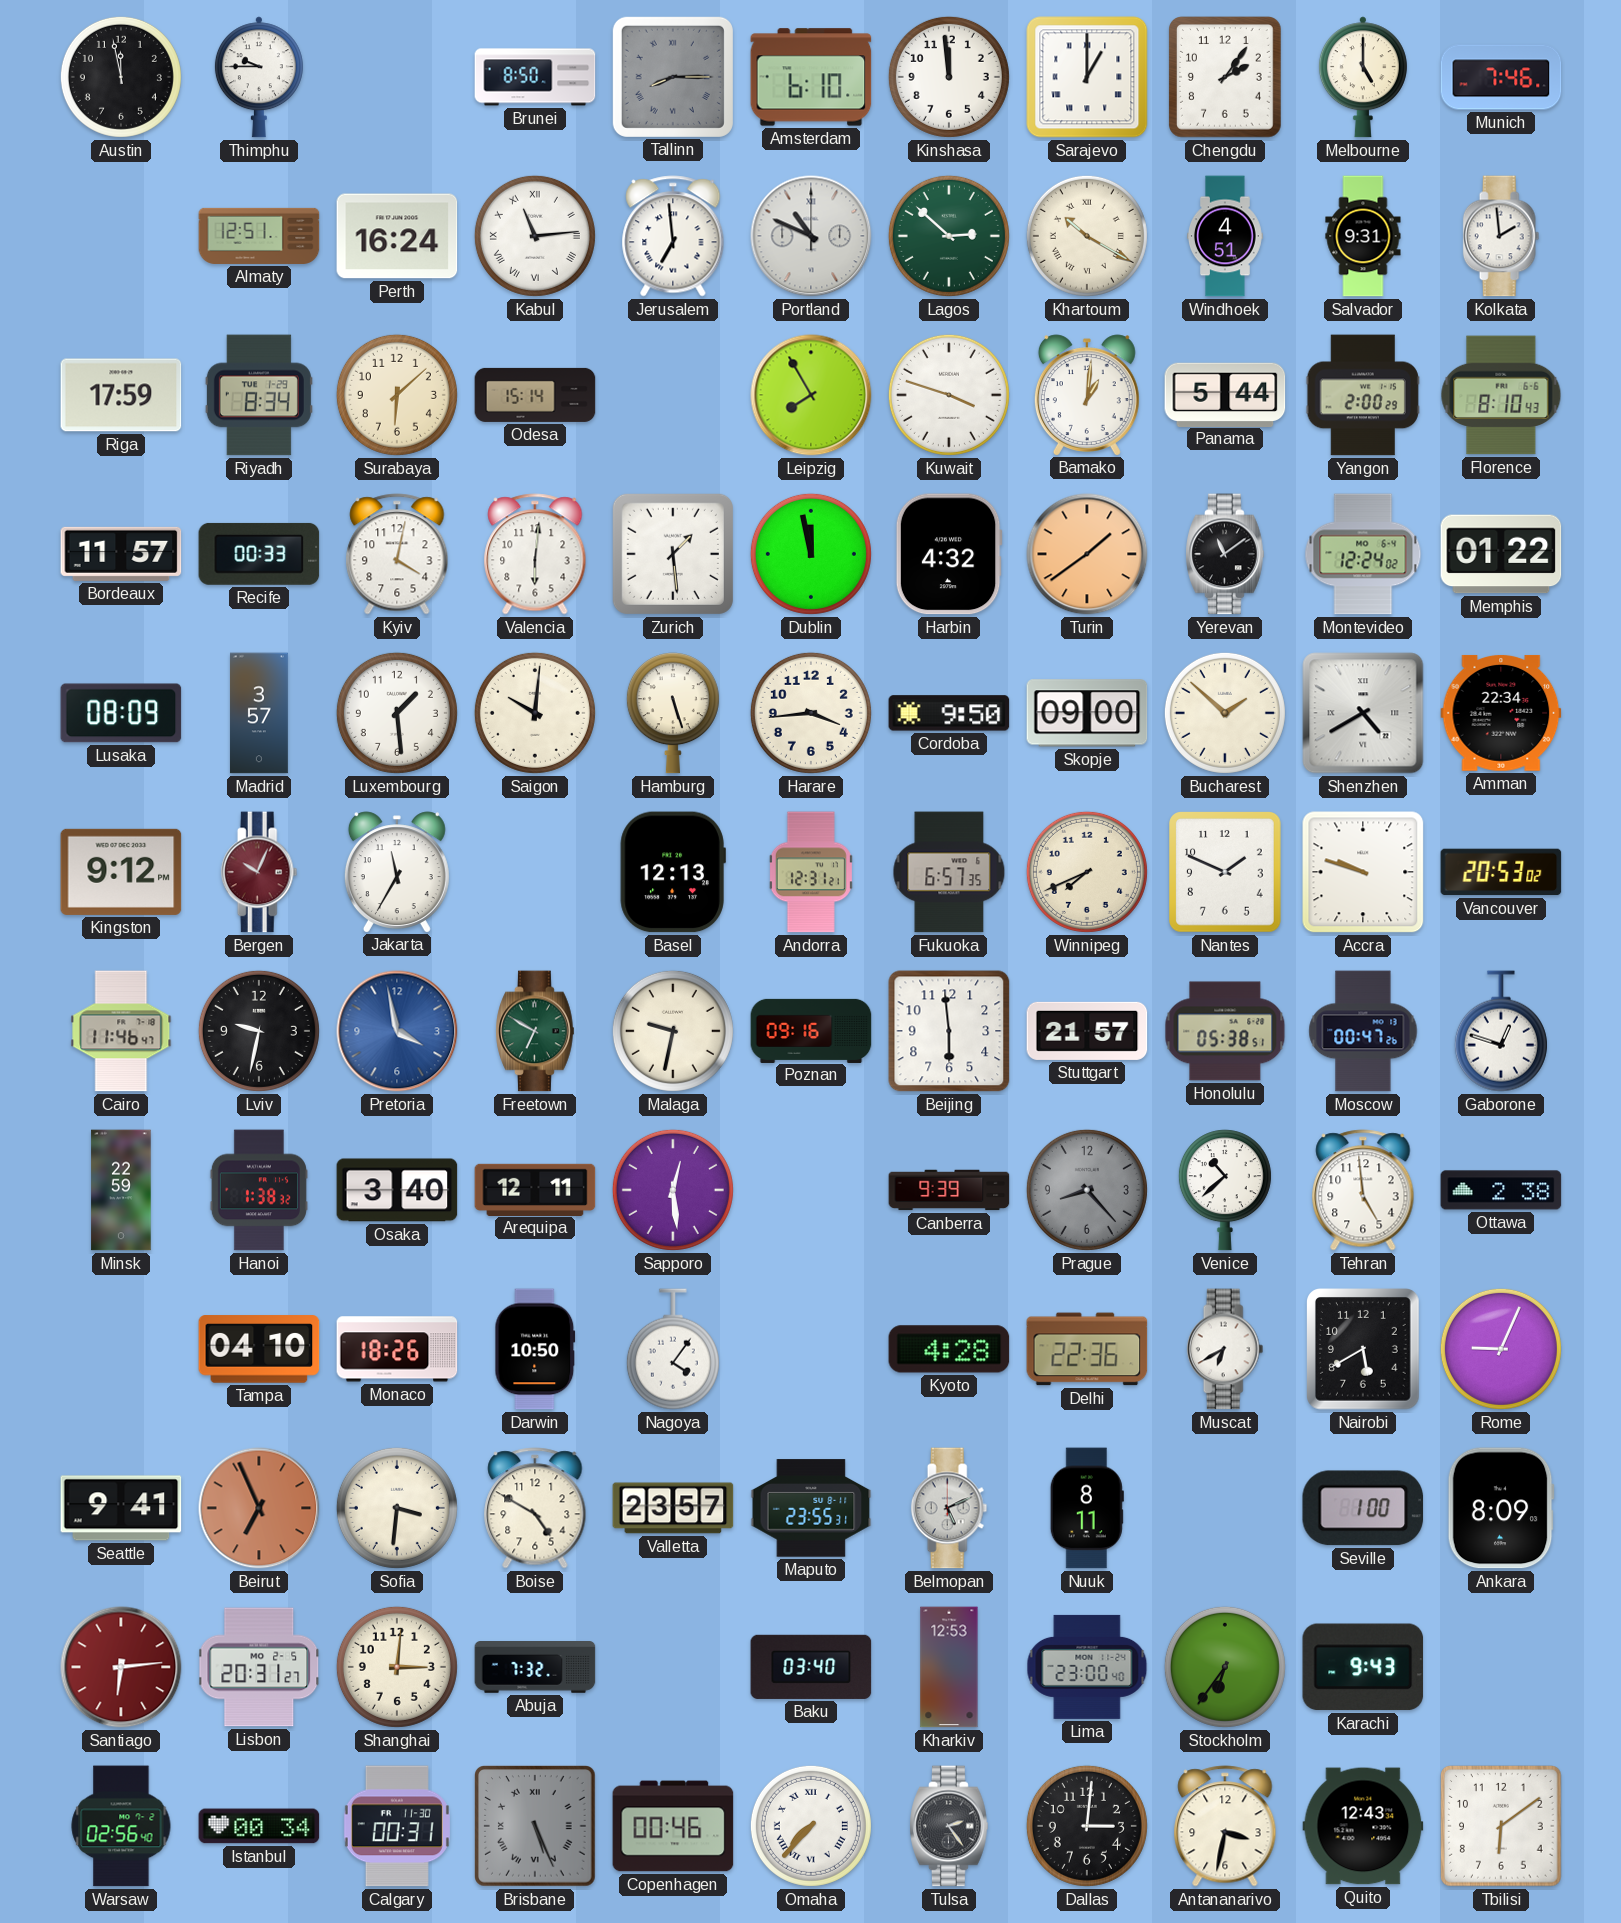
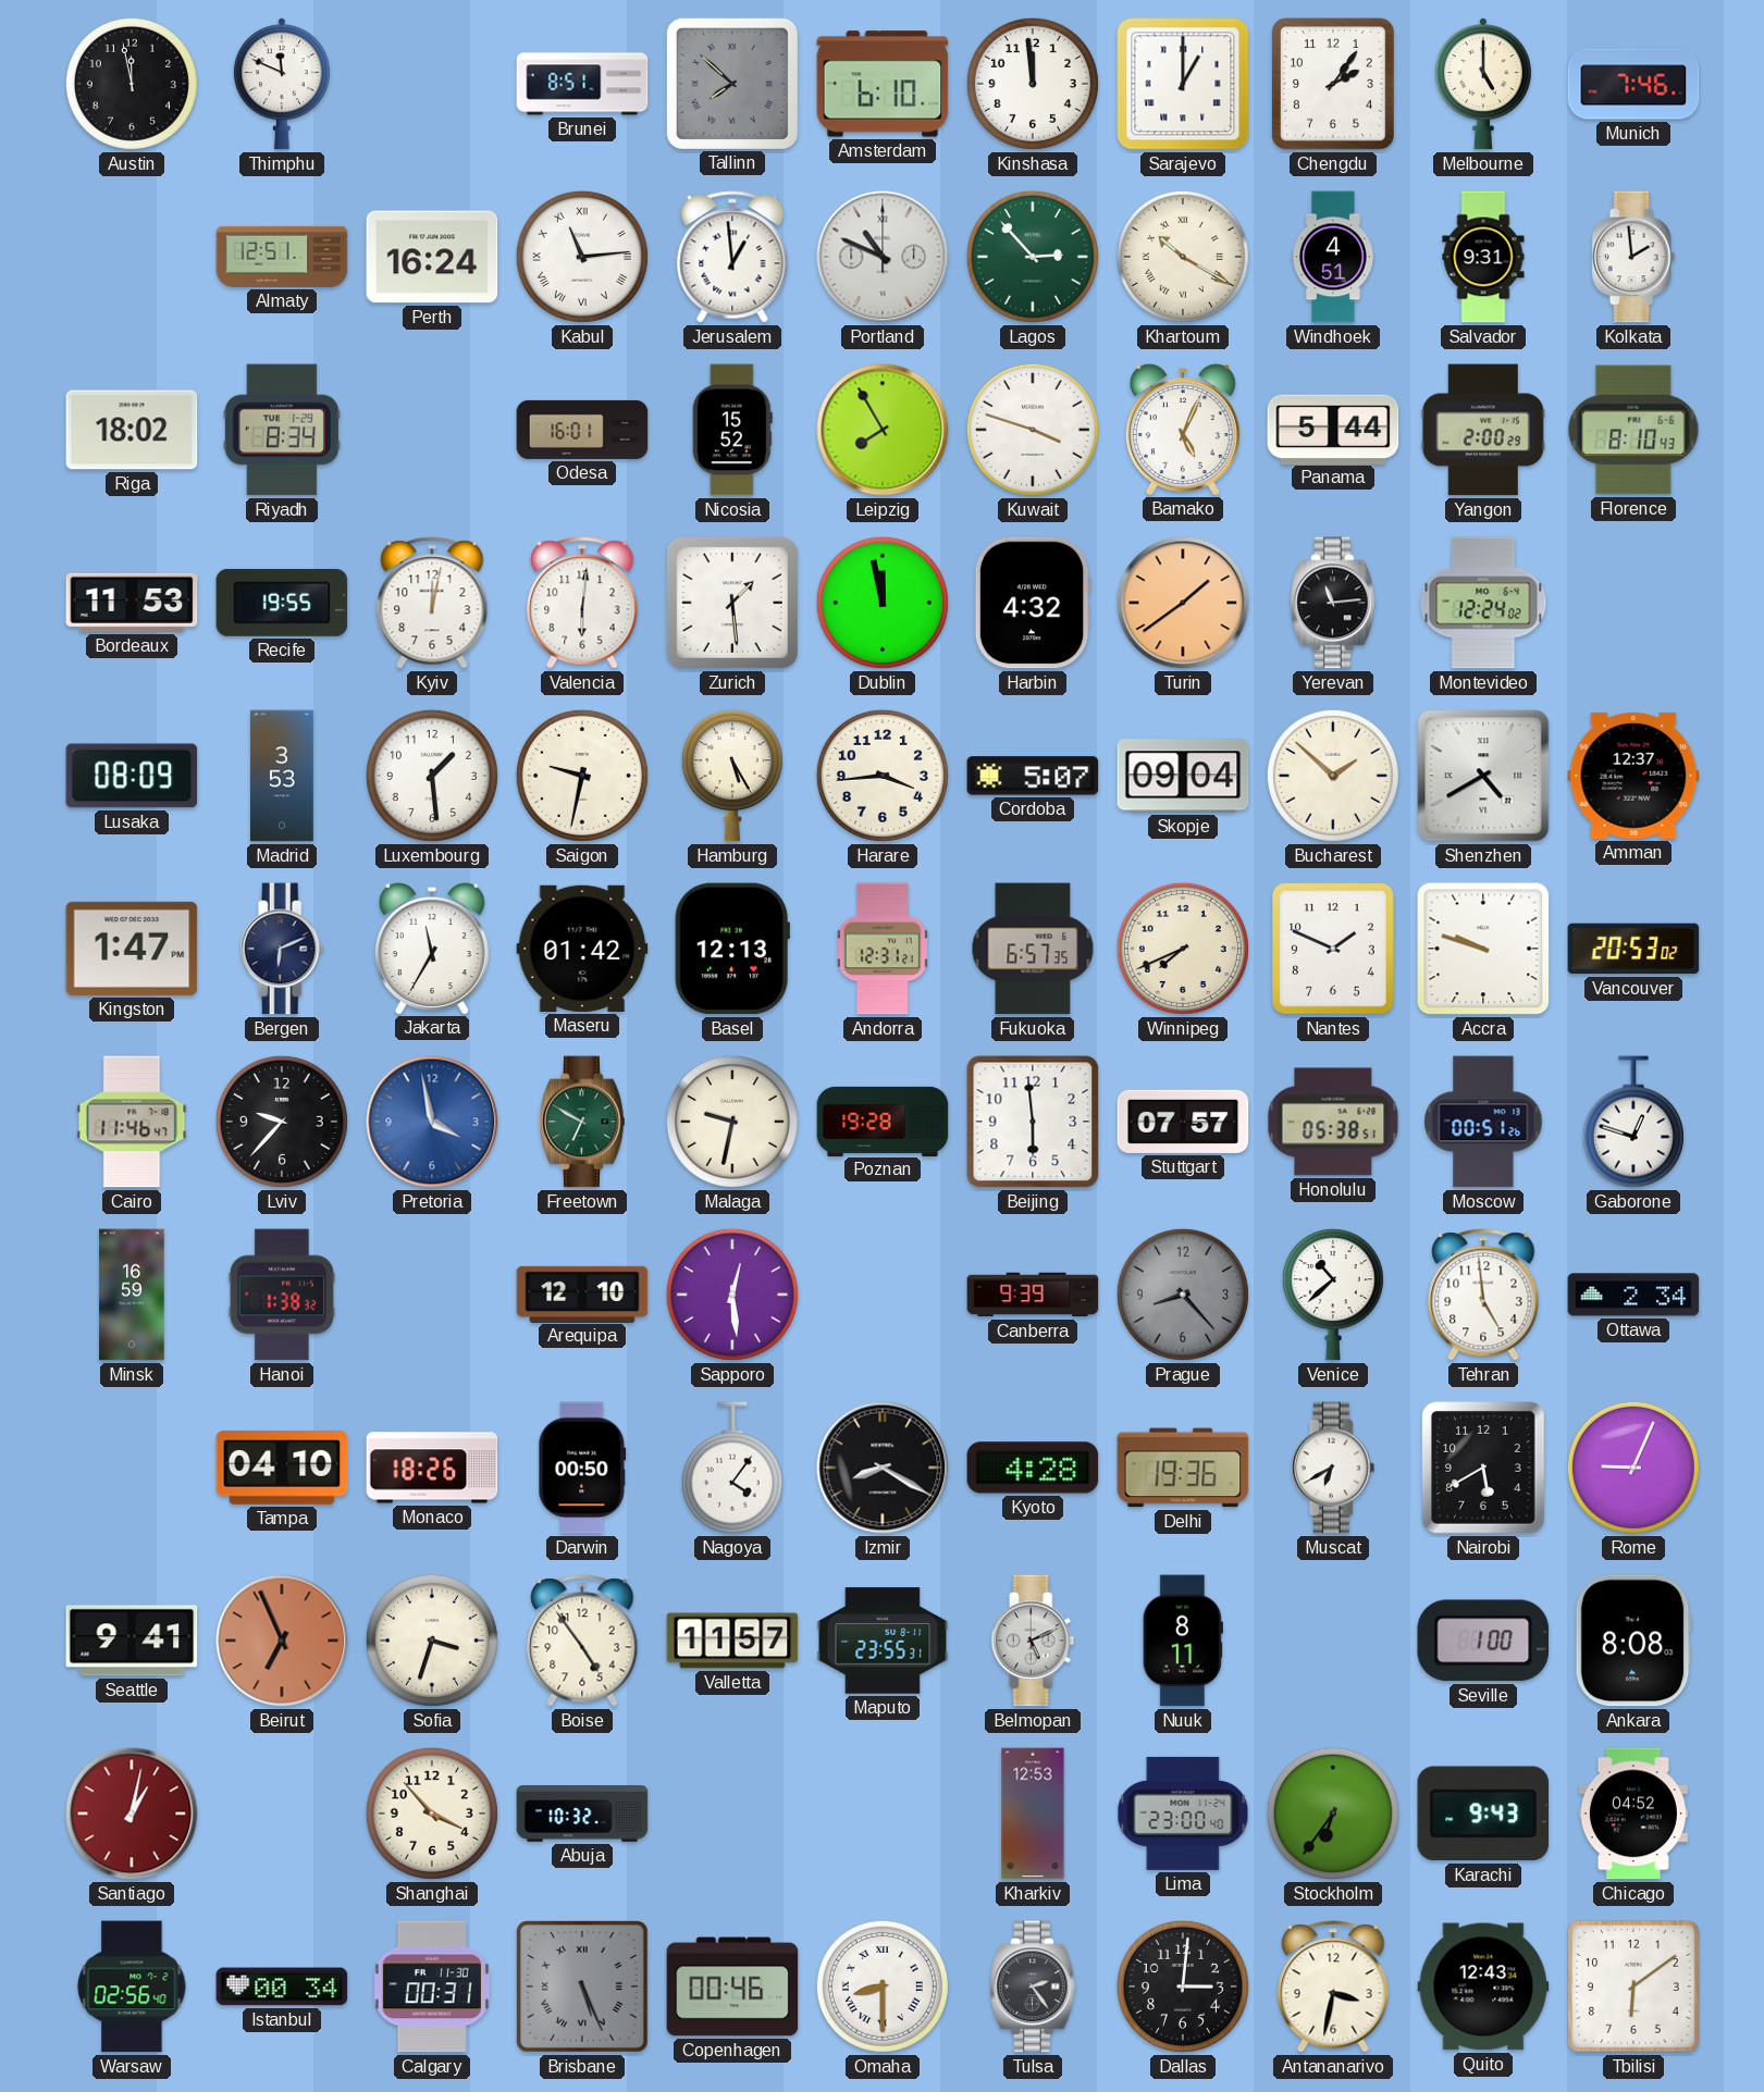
Thimphu: 9:45 -> 11:49
Brunei: 8:50 -> 8:51
Tallinn: 8:15 -> 7:52
Jerusalem: 6:59 -> 12:59
Lagos: 2:52 -> 2:53
Riga: 17:59 -> 18:02
Surabaya: 6:08 -> none
Odesa: 15:14 -> 16:01
Nicosia: none -> 15:52
Bamako: 1:01 -> 5:04
Bordeaux: 11:57 -> 11:53
Recife: 00:33 -> 19:55
Kyiv: 4:02 -> 12:02
Yerevan: 11:09 -> 11:14
Memphis: 01:22 -> none
Madrid: 3:57 -> 3:53
Saigon: 10:01 -> 9:32
Hamburg: 5:27 -> 5:25
Cordoba: 9:50 -> 5:07
Skopje: 09:00 -> 09:04
Amman: 22:34 -> 12:37
Kingston: 9:12 -> 1:47
Bergen: 10:04 -> 6:11
Bergen dial: burgundy -> navy
Maseru: none -> 01:42
Lviv: 9:32 -> 9:37
Poznan: 09:16 -> 19:28
Stuttgart: 21:57 -> 07:57
Moscow: 00:47 -> 00:51
Minsk: 22:59 -> 16:59
Osaka: 3:40 -> none
Arequipa: 12:11 -> 12:10
Ottawa: 2:38 -> 2:34
Darwin: 10:50 -> 00:50
Izmir: none -> 8:20
Delhi: 22:36 -> 19:36
Sofia: 3:31 -> 3:33
Boise: 4:50 -> 4:54
Valletta: 23:57 -> 11:57
Ankara: 8:09 -> 8:08
Santiago: 6:14 -> 1:02
Lisbon: 20:31 -> none
Shanghai: 3:01 -> 3:53
Abuja: 7:32 -> 10:32
Baku: 03:40 -> none
Chicago: none -> 04:52
Omaha: 7:37 -> 8:30
